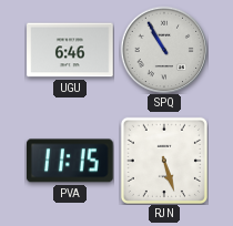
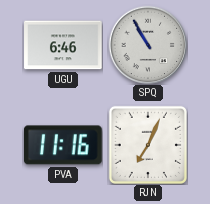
PVA: 11:15 -> 11:16
RJN: 5:27 -> 7:04
